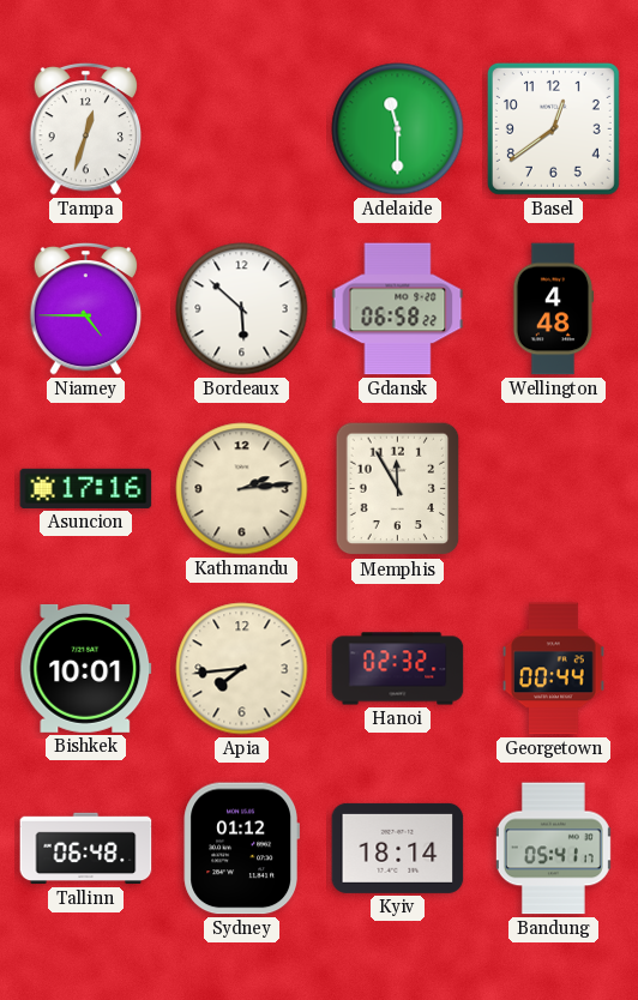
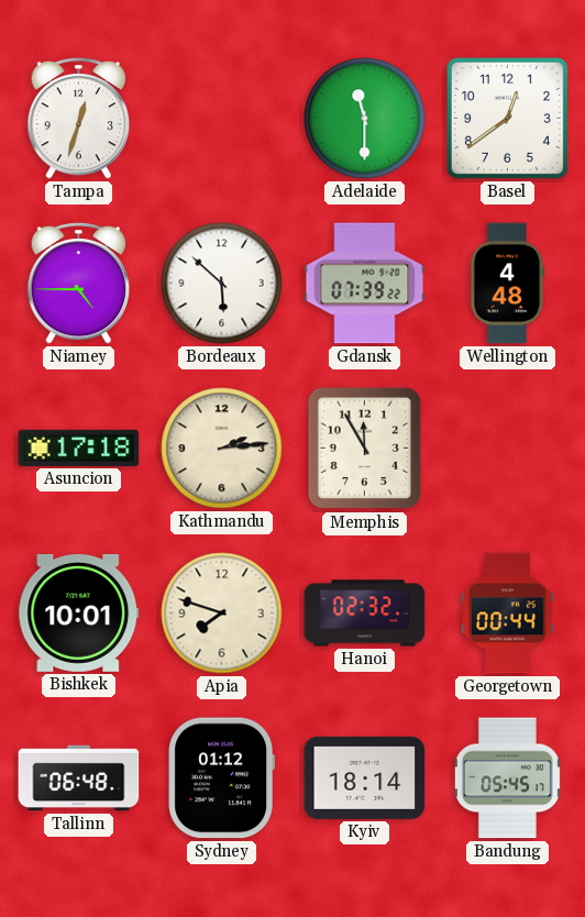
Gdansk: 06:58 -> 07:39
Asuncion: 17:16 -> 17:18
Apia: 7:44 -> 7:48
Bandung: 05:41 -> 05:45
